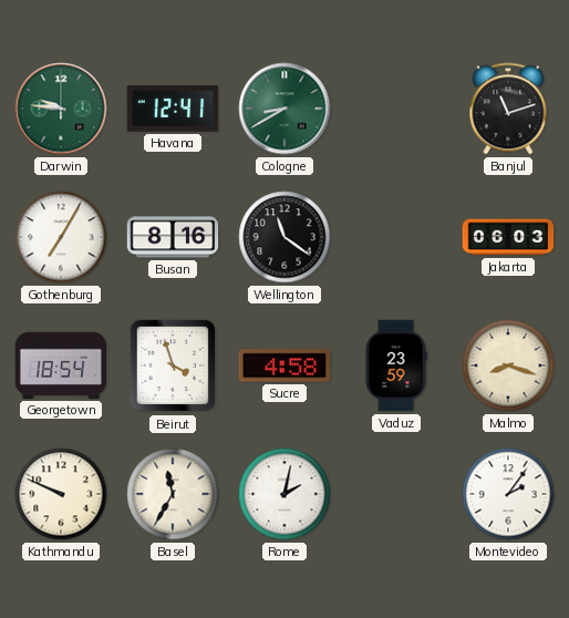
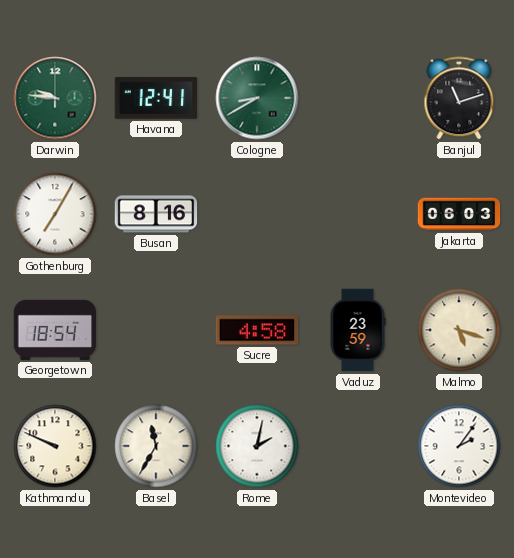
Wellington: 11:21 -> none
Beirut: 3:57 -> none
Malmo: 8:18 -> 5:18
